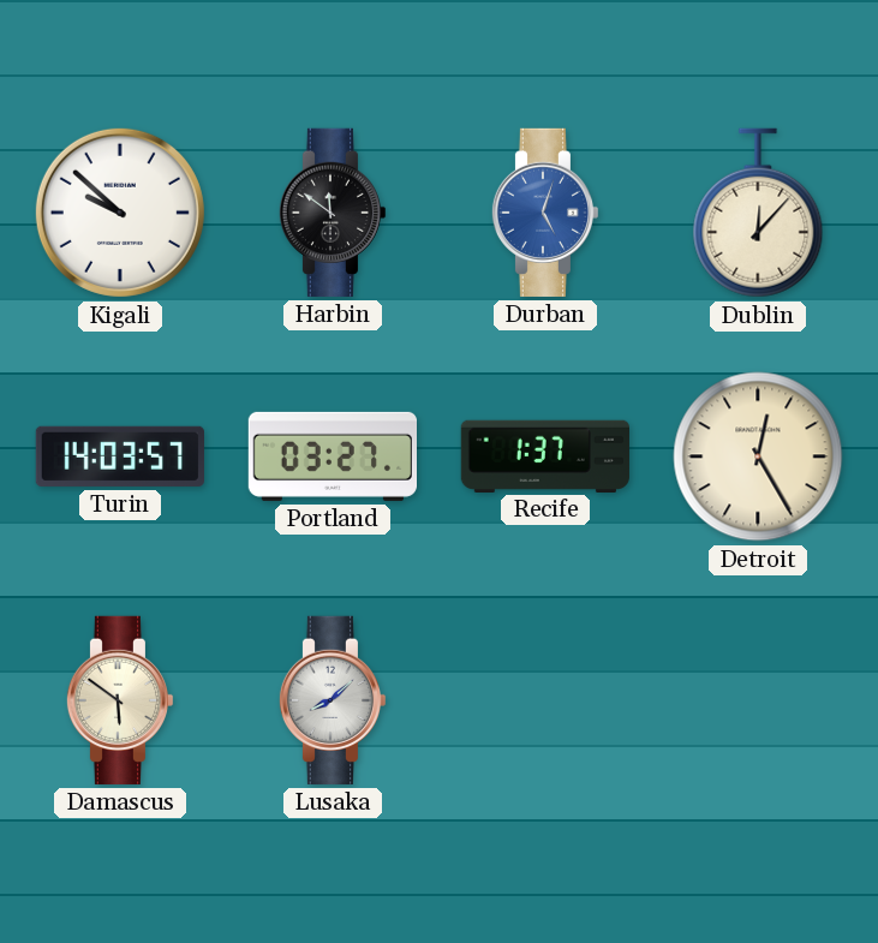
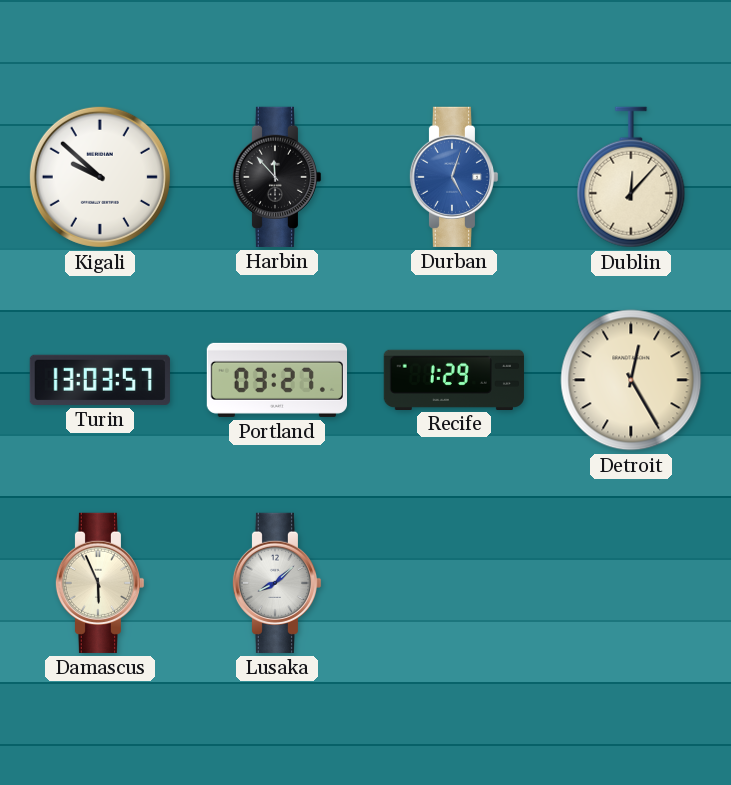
Harbin: 11:51 -> 11:53
Turin: 14:03 -> 13:03
Recife: 1:37 -> 1:29
Damascus: 5:51 -> 5:56
